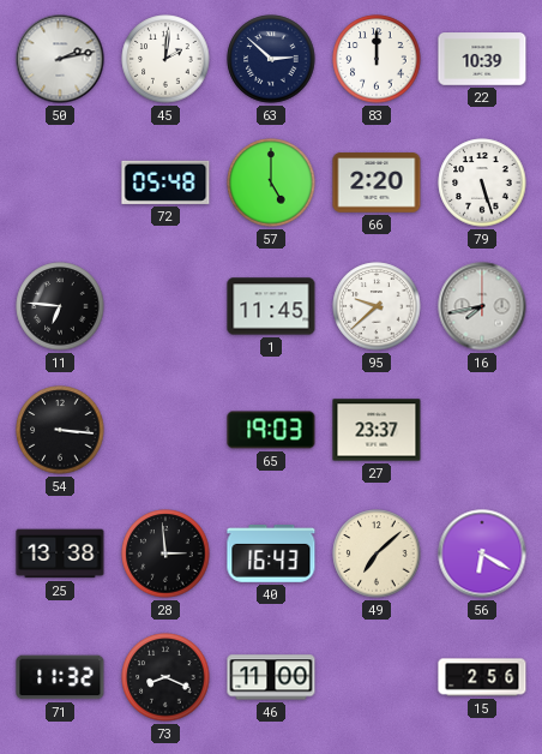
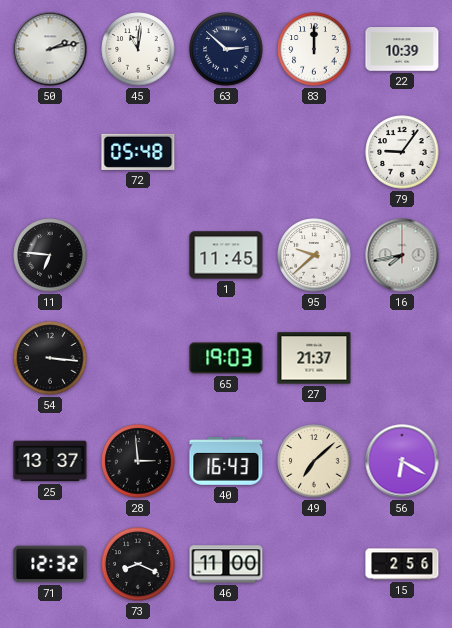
45: 2:01 -> 11:01
57: 5:00 -> none
66: 2:20 -> none
79: 5:27 -> 9:06
27: 23:37 -> 21:37
25: 13:38 -> 13:37
71: 11:32 -> 12:32
